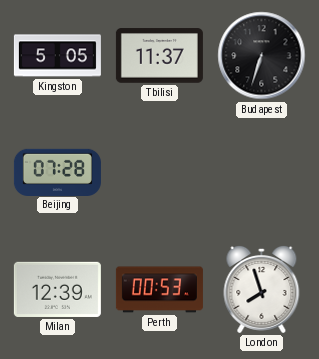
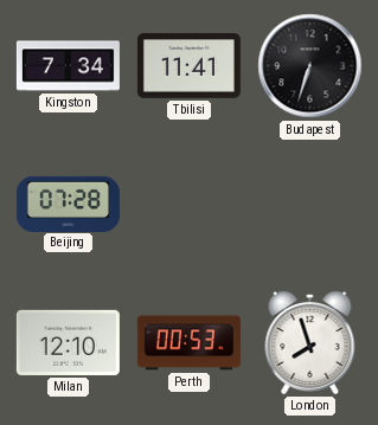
Kingston: 5:05 -> 7:34
Tbilisi: 11:37 -> 11:41
Milan: 12:39 -> 12:10
